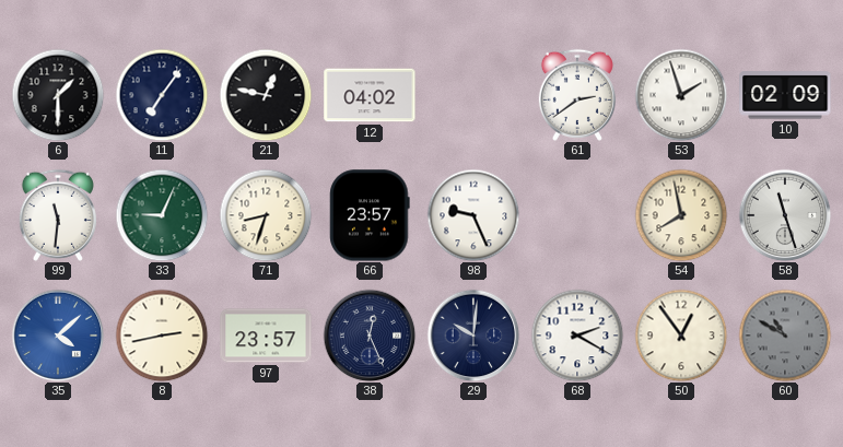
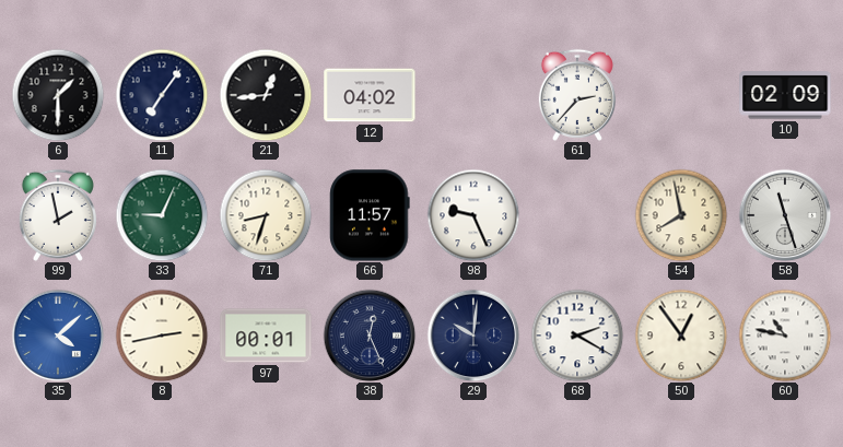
21: 12:47 -> 12:44
61: 2:39 -> 2:37
53: 1:57 -> none
99: 11:31 -> 1:58
66: 23:57 -> 11:57
97: 23:57 -> 00:01
60: 10:50 -> 10:47
60 dial: grey -> white
